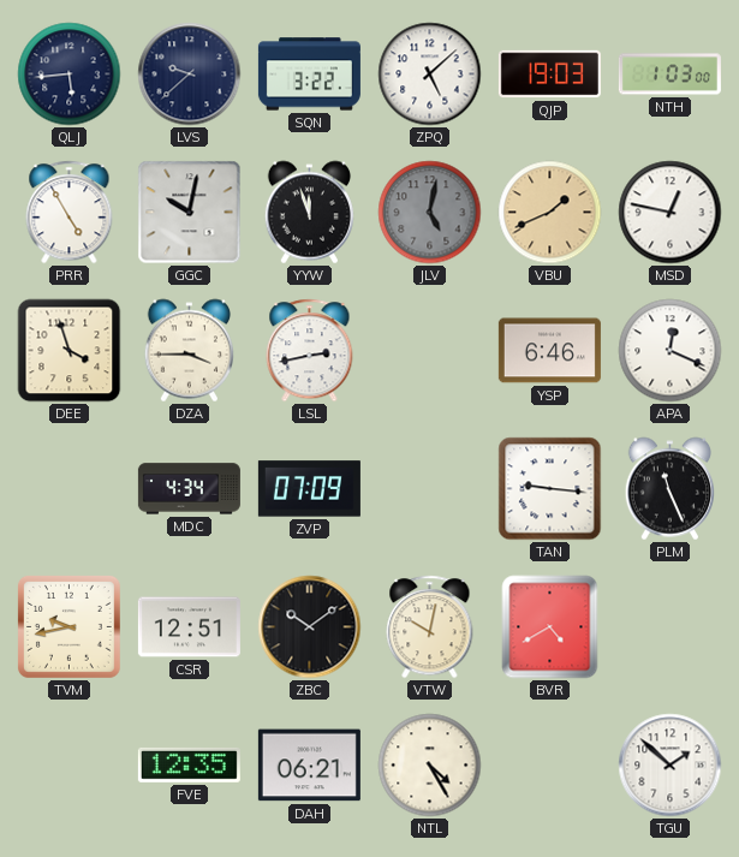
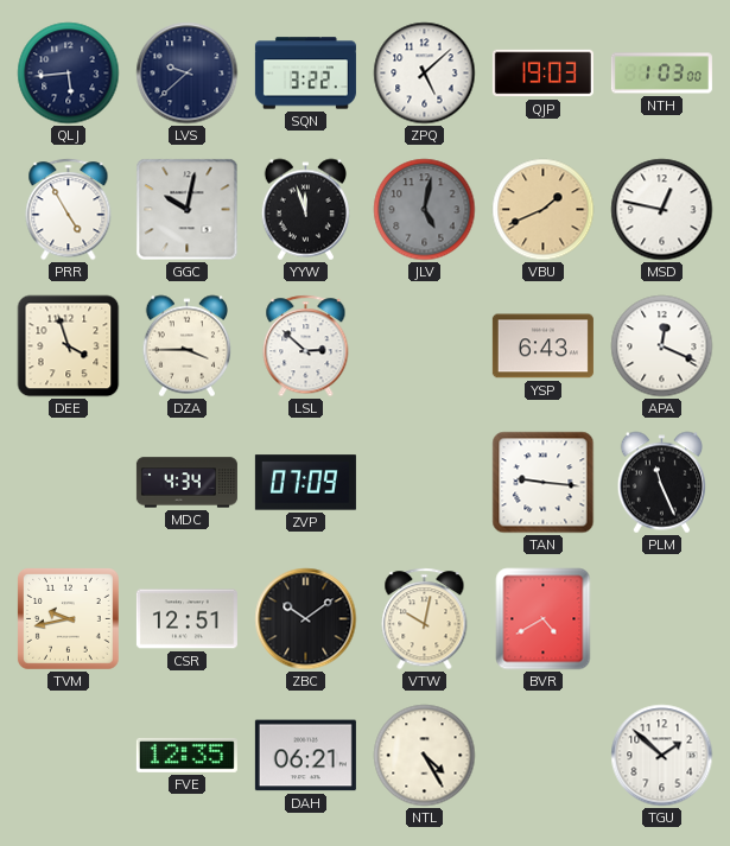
LSL: 2:43 -> 2:52
YSP: 6:46 -> 6:43
